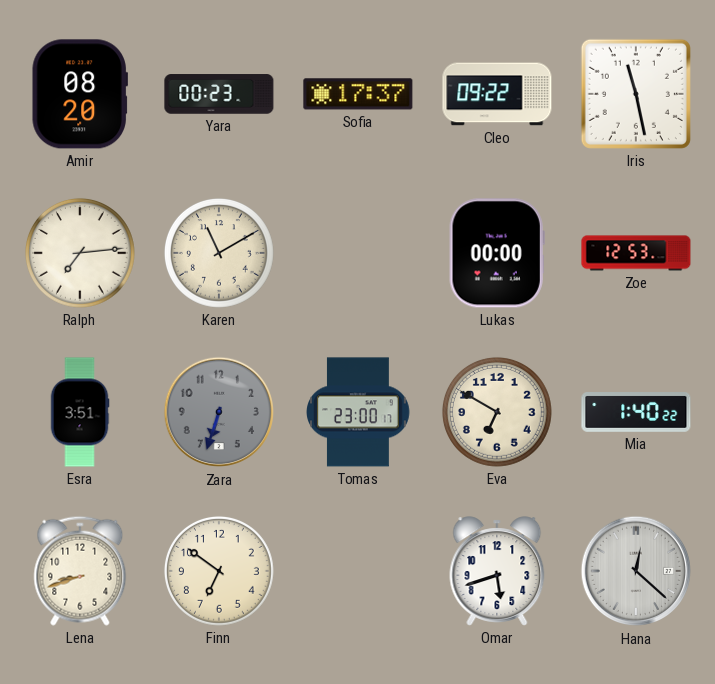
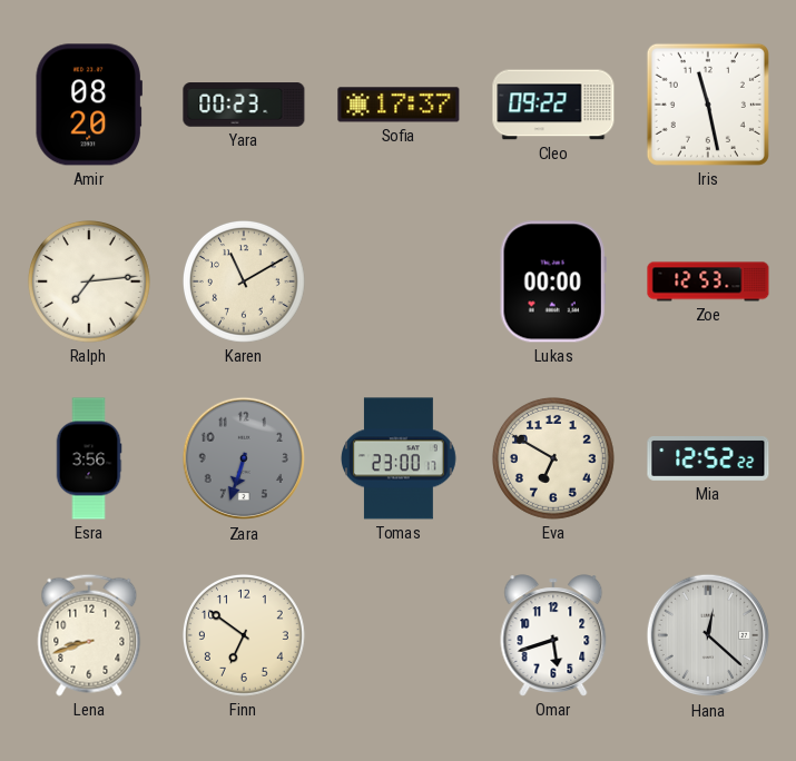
Esra: 3:51 -> 3:56
Mia: 1:40 -> 12:52
